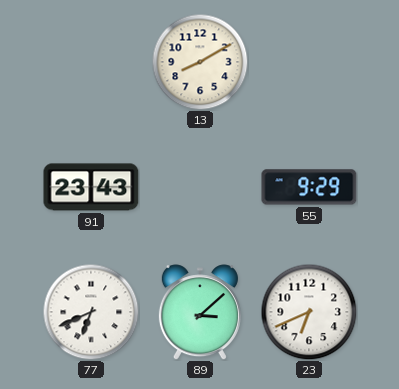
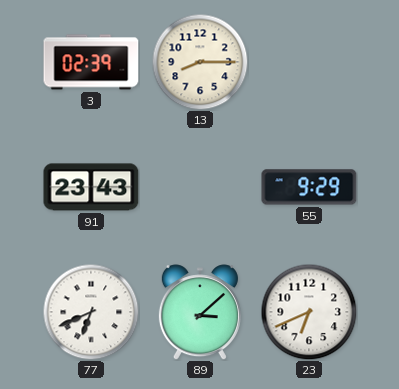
3: none -> 02:39
13: 8:10 -> 8:15
